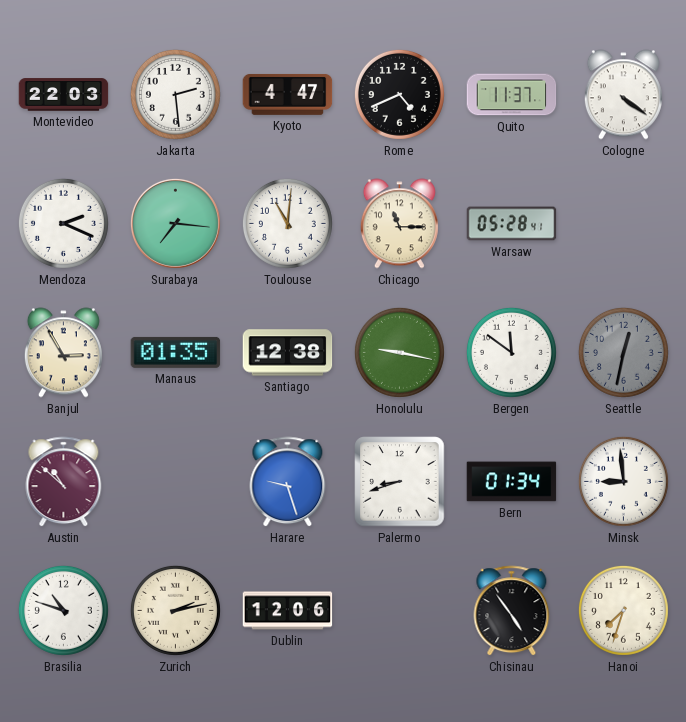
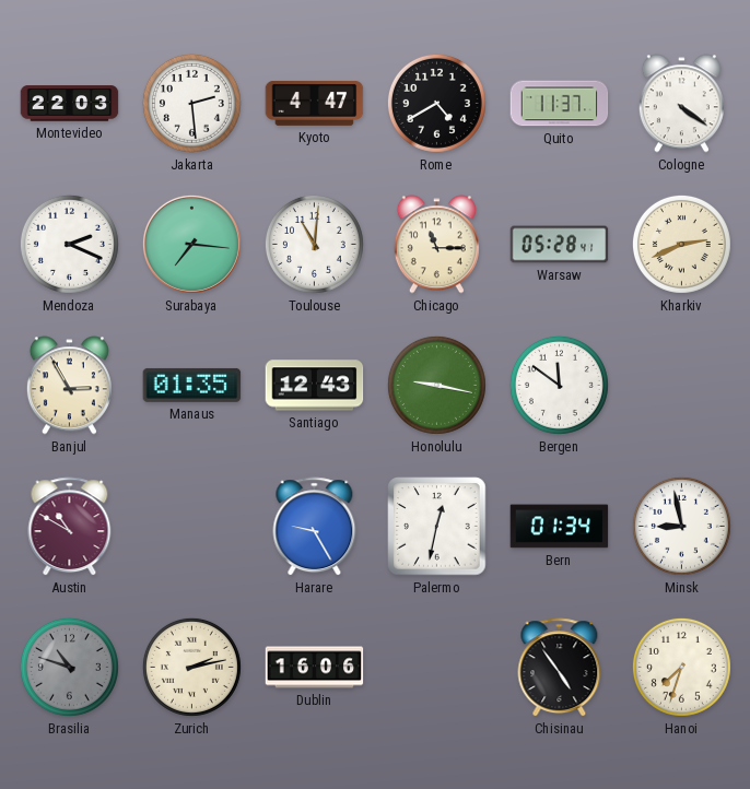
Rome: 4:41 -> 4:40
Kharkiv: none -> 2:41
Santiago: 12:38 -> 12:43
Seattle: 12:32 -> none
Austin: 10:52 -> 10:50
Harare: 9:27 -> 9:25
Palermo: 8:42 -> 12:32
Minsk: 8:59 -> 8:58
Brasilia dial: white -> grey
Dublin: 12:06 -> 16:06
